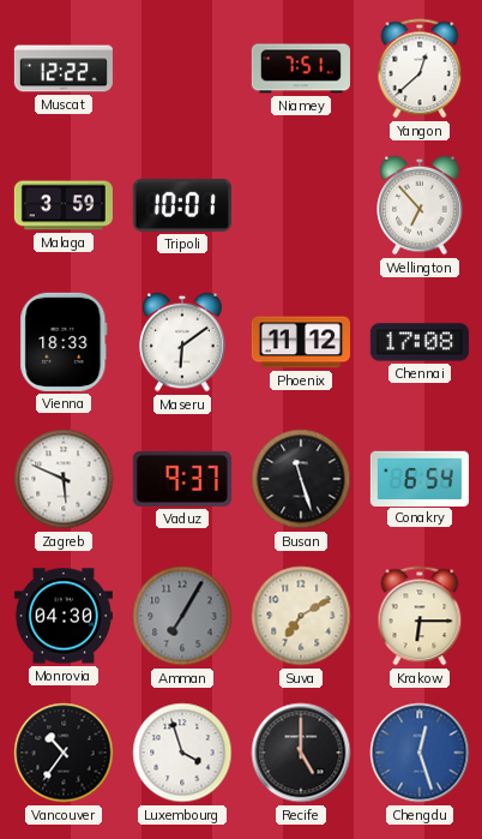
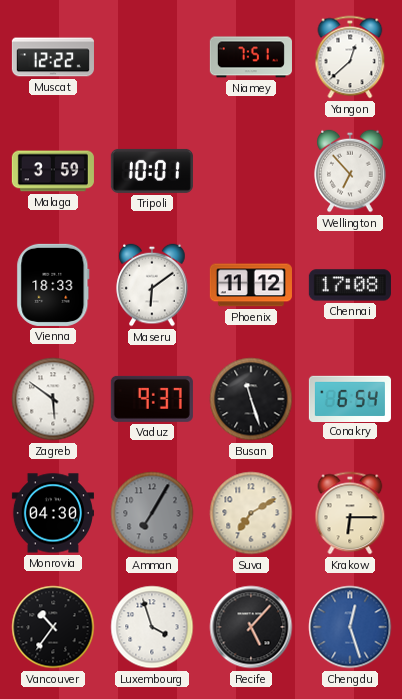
Zagreb: 5:49 -> 5:51
Recife: 5:00 -> 5:07
